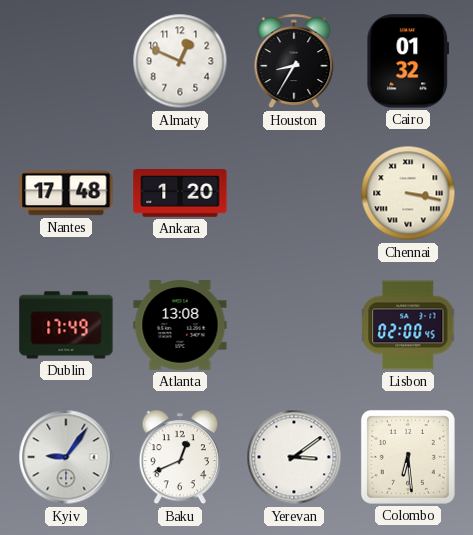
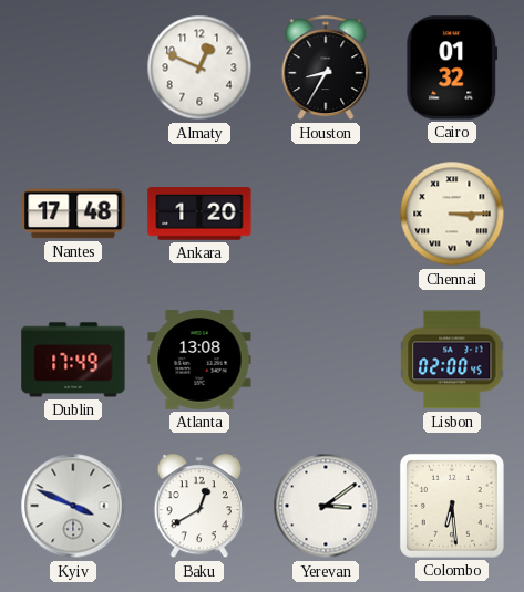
Chennai: 3:17 -> 3:15
Kyiv: 9:06 -> 3:49
Baku: 12:41 -> 12:40
